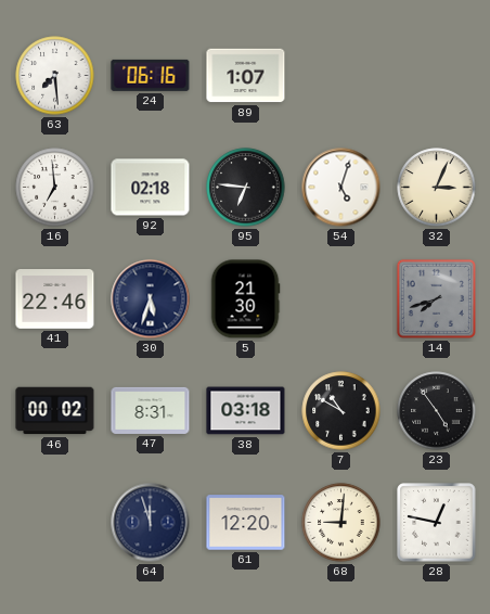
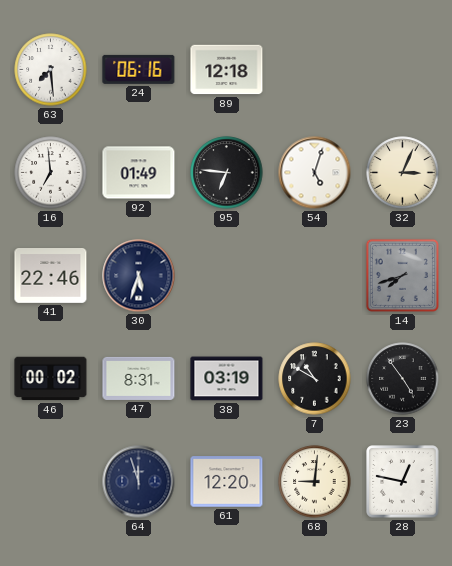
89: 1:07 -> 12:18
92: 02:18 -> 01:49
5: 21:30 -> none
38: 03:18 -> 03:19
